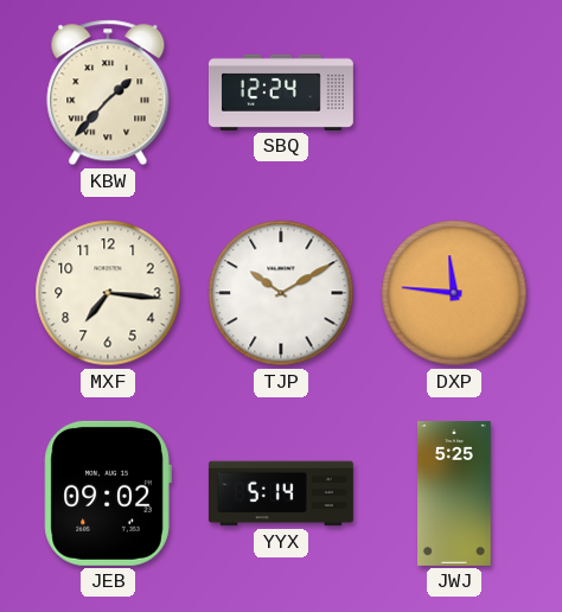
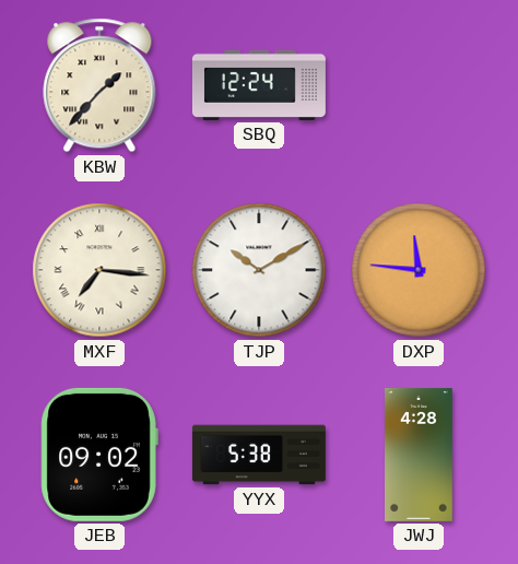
MXF numerals: Arabic -> Roman
YYX: 5:14 -> 5:38
JWJ: 5:25 -> 4:28
